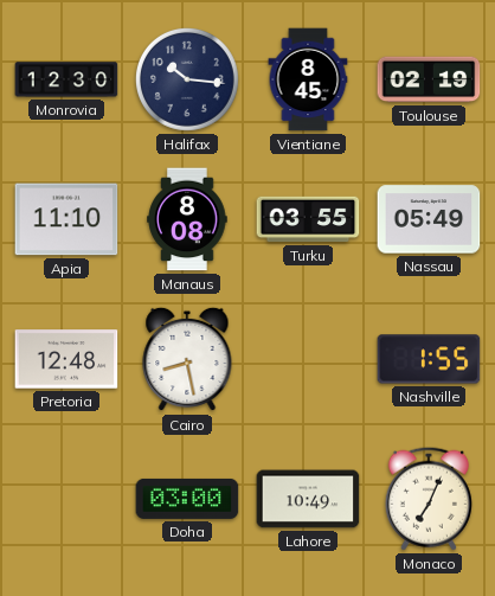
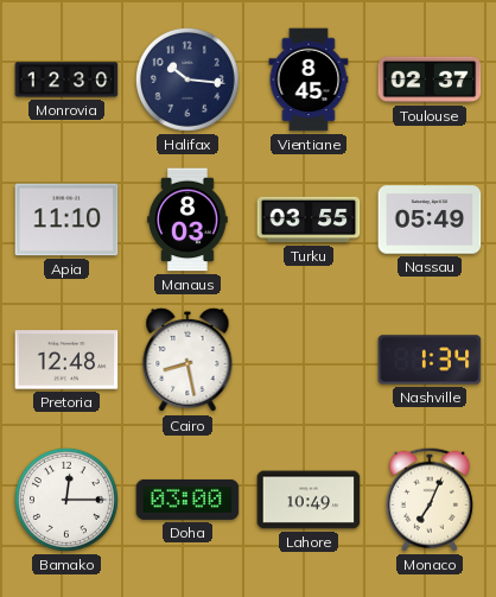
Toulouse: 02:19 -> 02:37
Manaus: 8:08 -> 8:03
Nashville: 1:55 -> 1:34
Bamako: none -> 12:15
